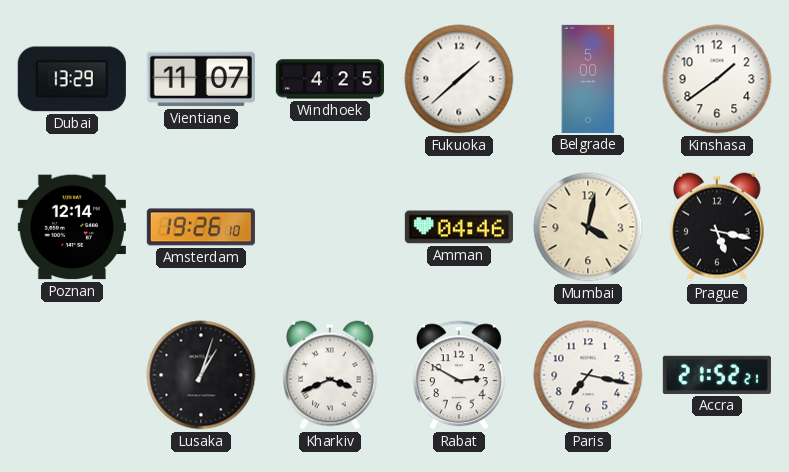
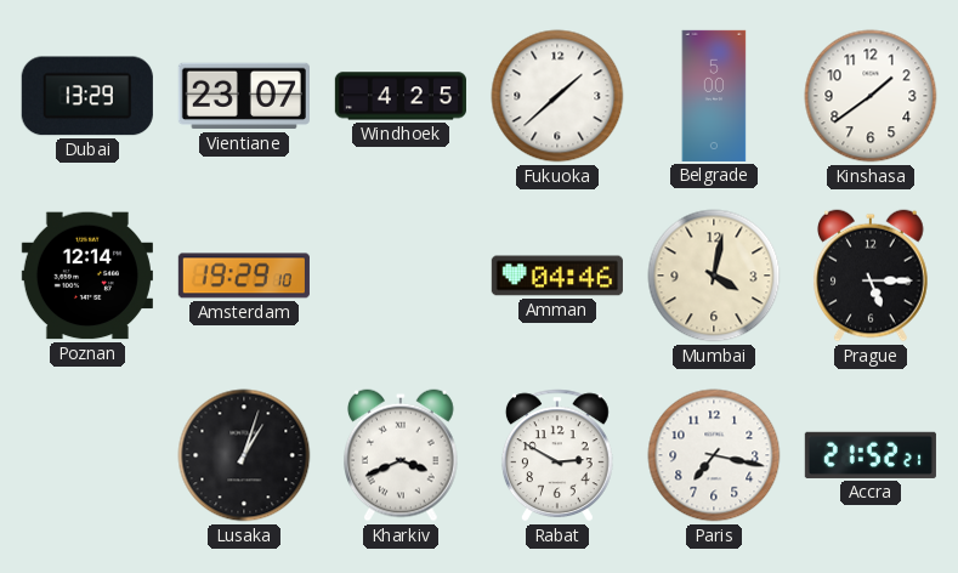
Vientiane: 11:07 -> 23:07
Amsterdam: 19:26 -> 19:29
Prague: 5:17 -> 5:15
